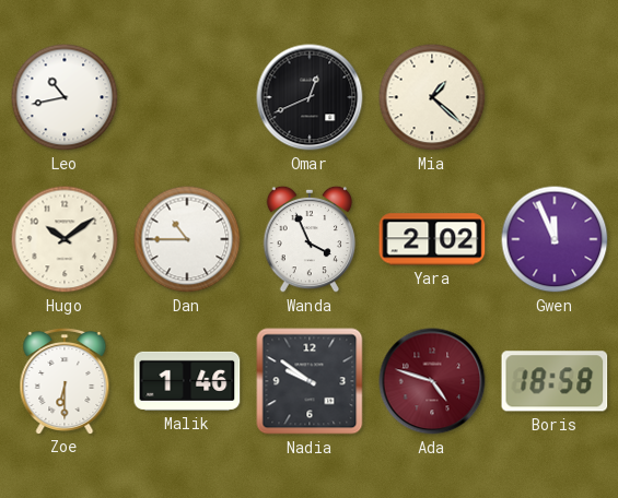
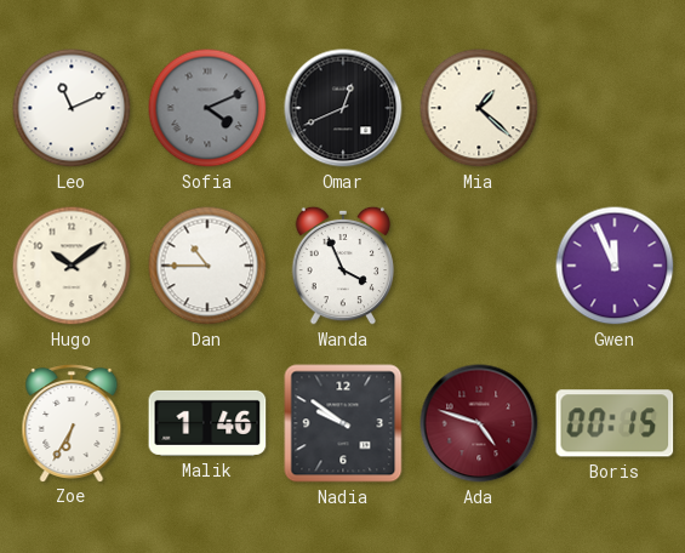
Leo: 10:43 -> 11:11
Sofia: none -> 4:11
Yara: 2:02 -> none
Zoe: 6:30 -> 6:35
Boris: 18:58 -> 00:15
